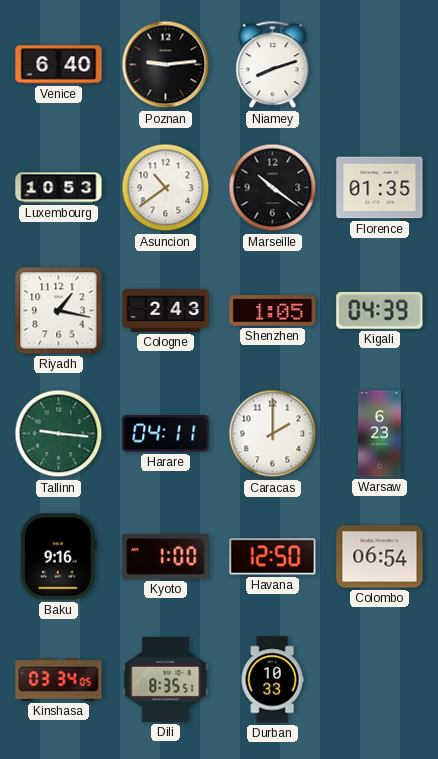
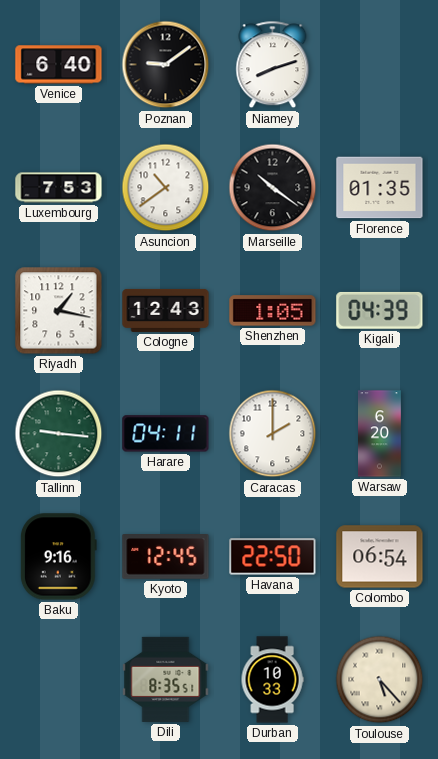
Poznan: 9:14 -> 9:09
Luxembourg: 10:53 -> 7:53
Cologne: 2:43 -> 12:43
Warsaw: 6:23 -> 6:20
Kyoto: 1:00 -> 12:45
Havana: 12:50 -> 22:50
Kinshasa: 03:34 -> none
Toulouse: none -> 5:23
